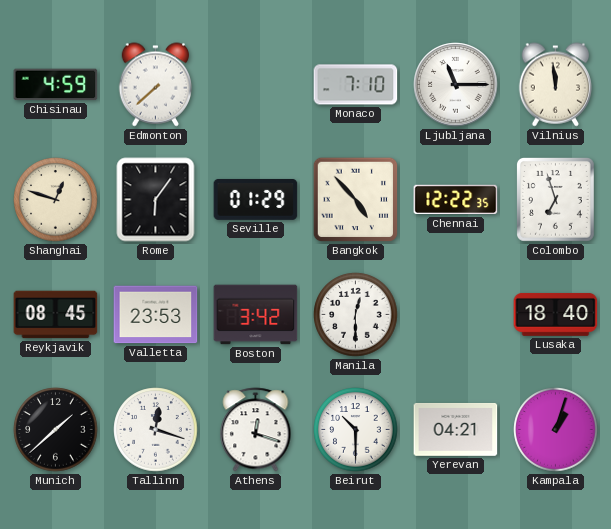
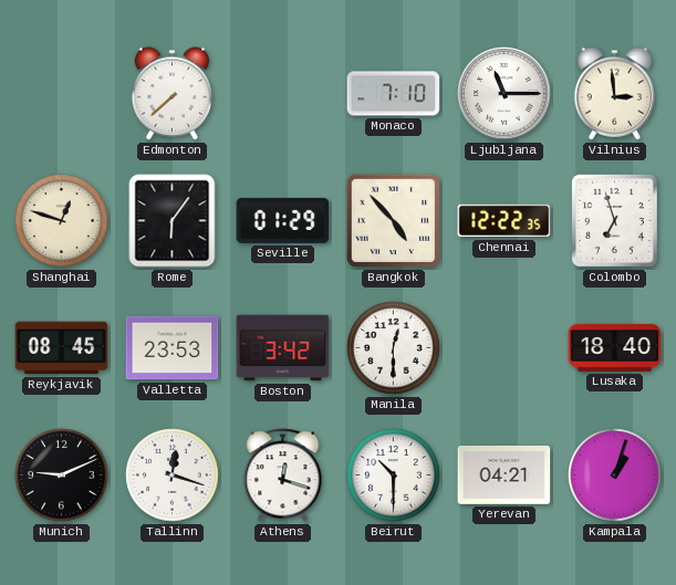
Chisinau: 4:59 -> none
Vilnius: 11:59 -> 2:59
Munich: 1:38 -> 9:11
